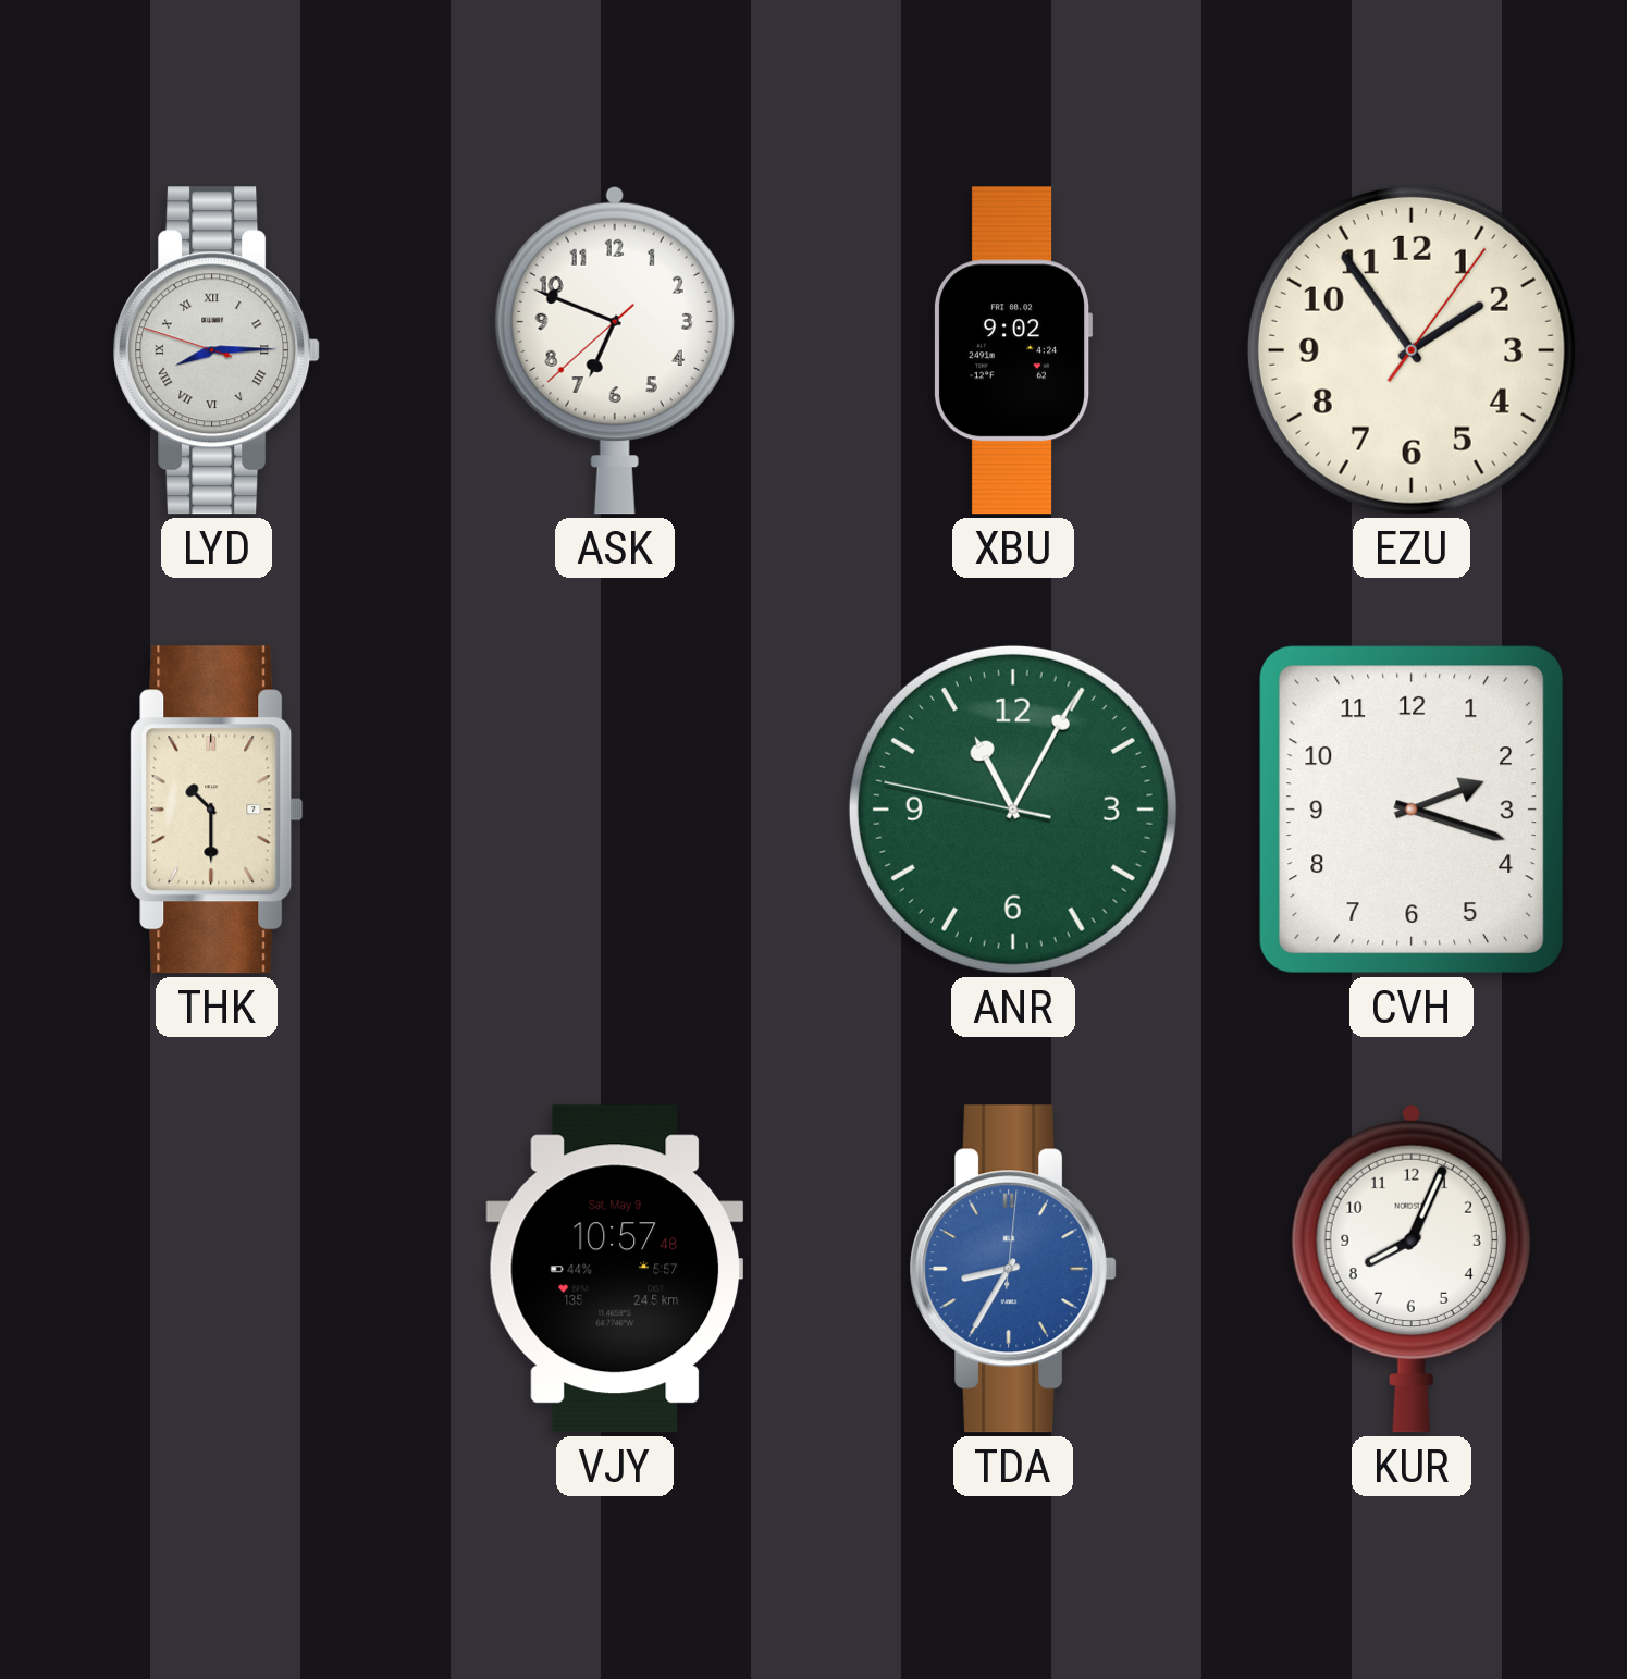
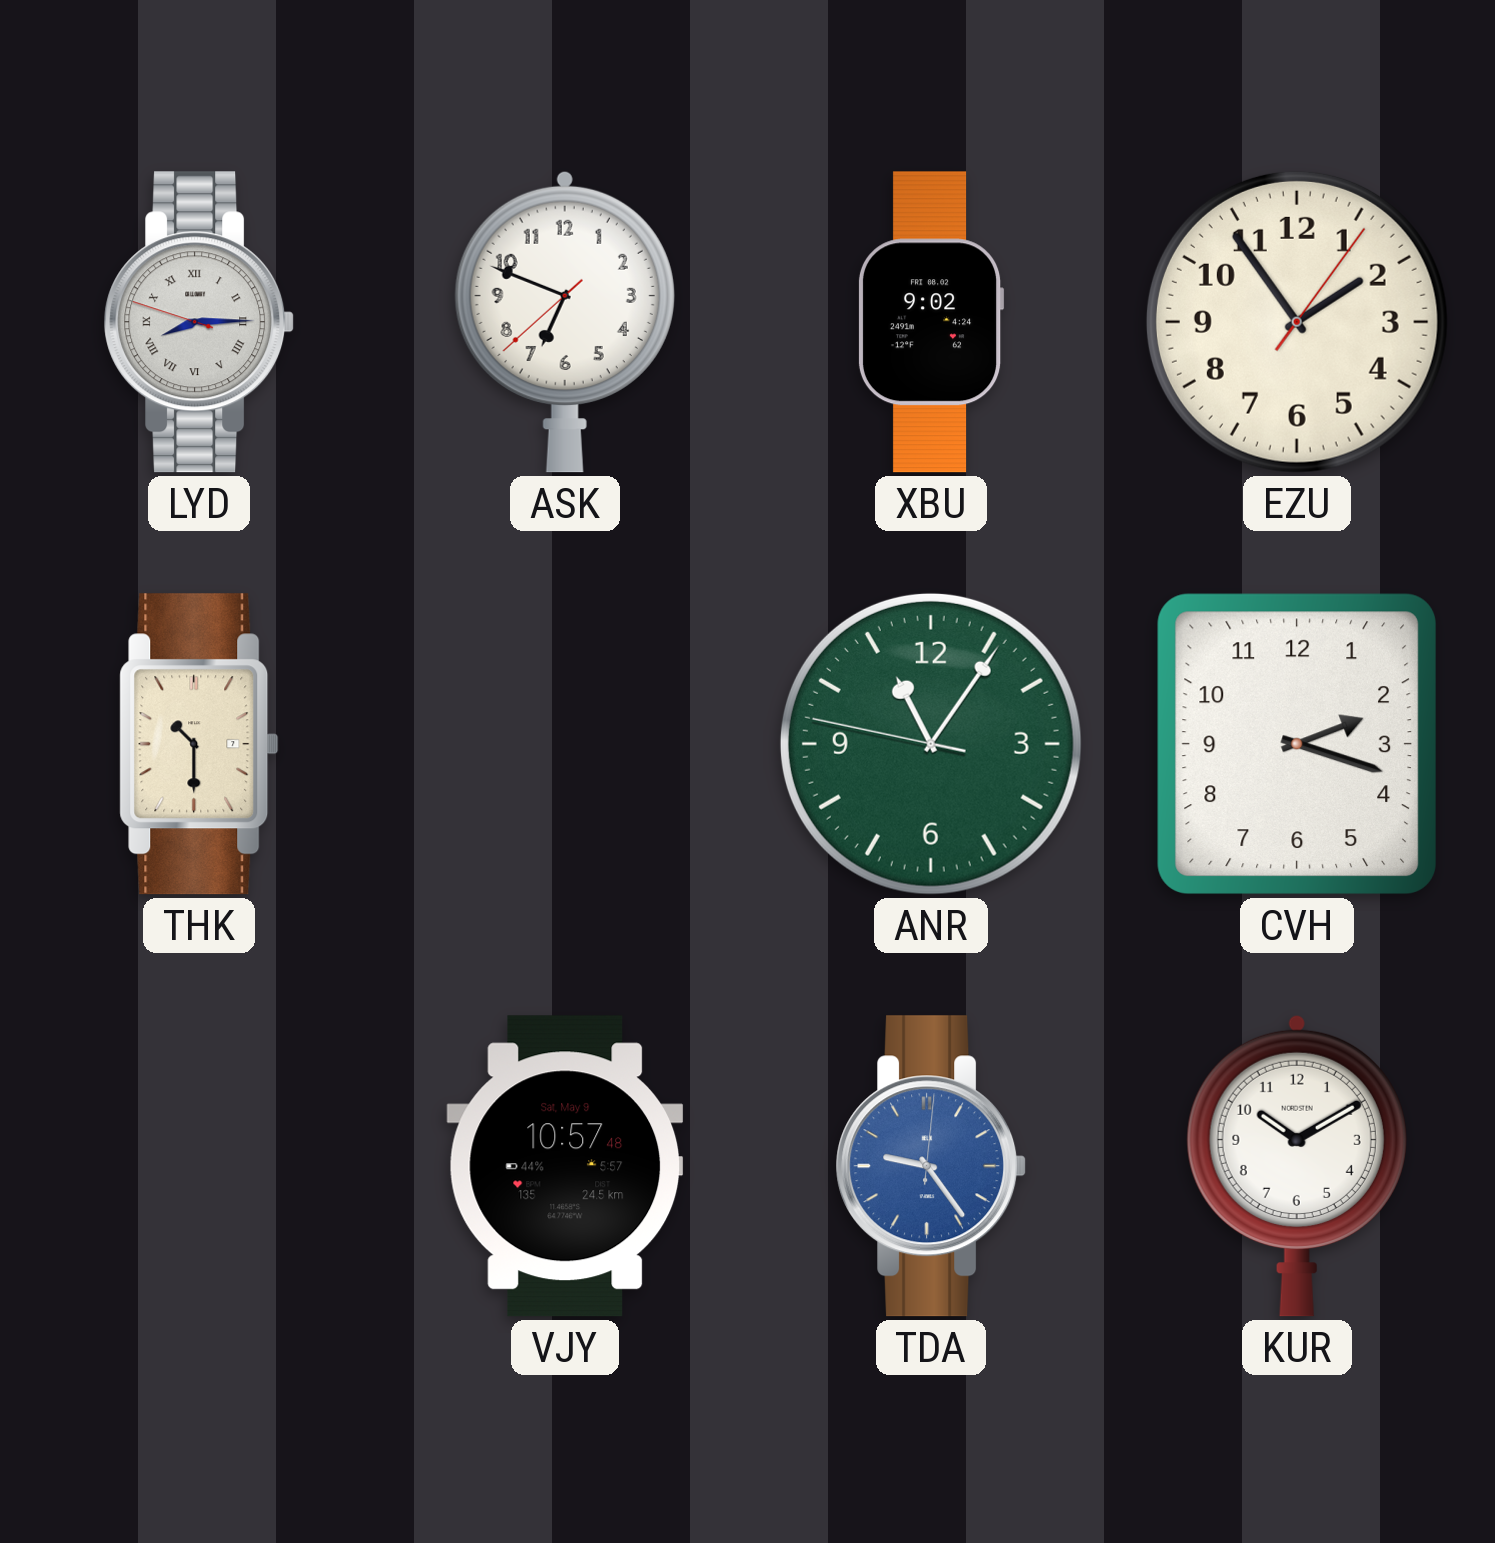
ANR: 11:04 -> 11:05
TDA: 8:35 -> 9:24
KUR: 8:04 -> 10:10
